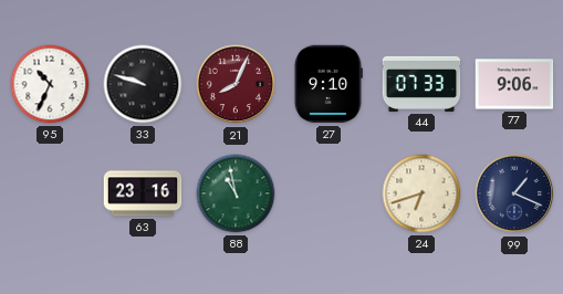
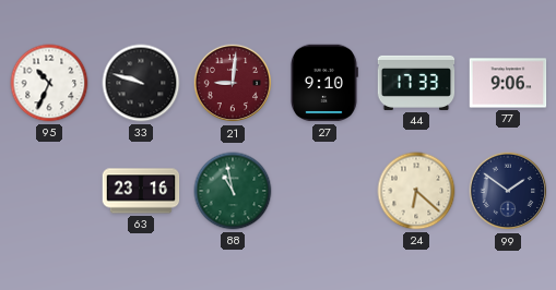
21: 8:04 -> 9:01
44: 07:33 -> 17:33
24: 6:42 -> 6:22
99: 1:19 -> 1:51
